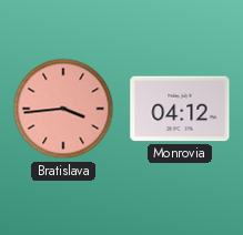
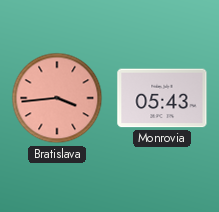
Monrovia: 04:12 -> 05:43
